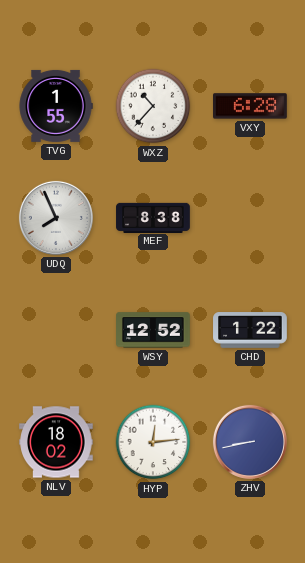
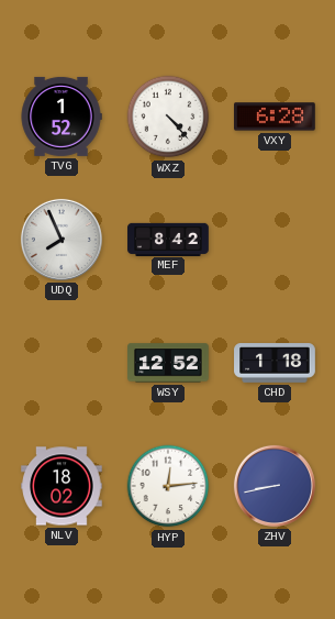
TVG: 1:55 -> 1:52
WXZ: 10:37 -> 4:23
MEF: 8:38 -> 8:42
CHD: 1:22 -> 1:18
